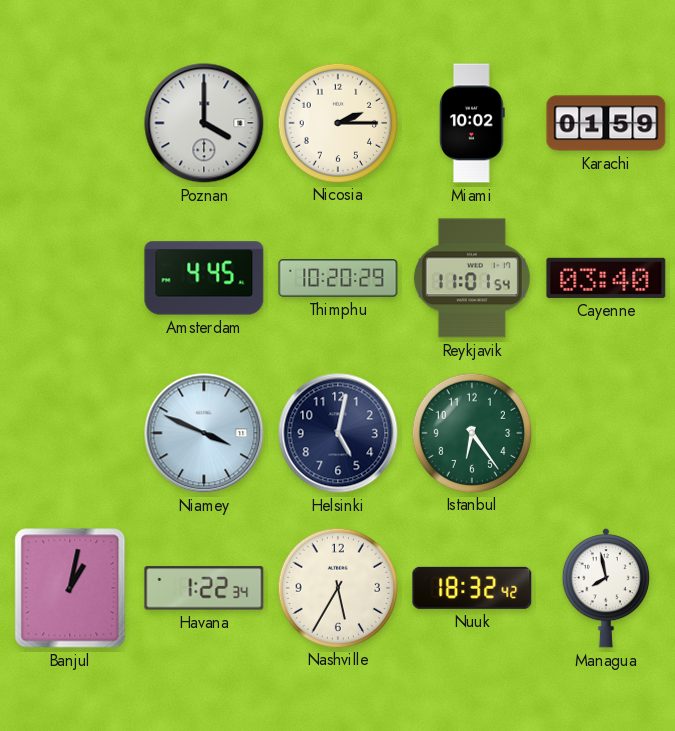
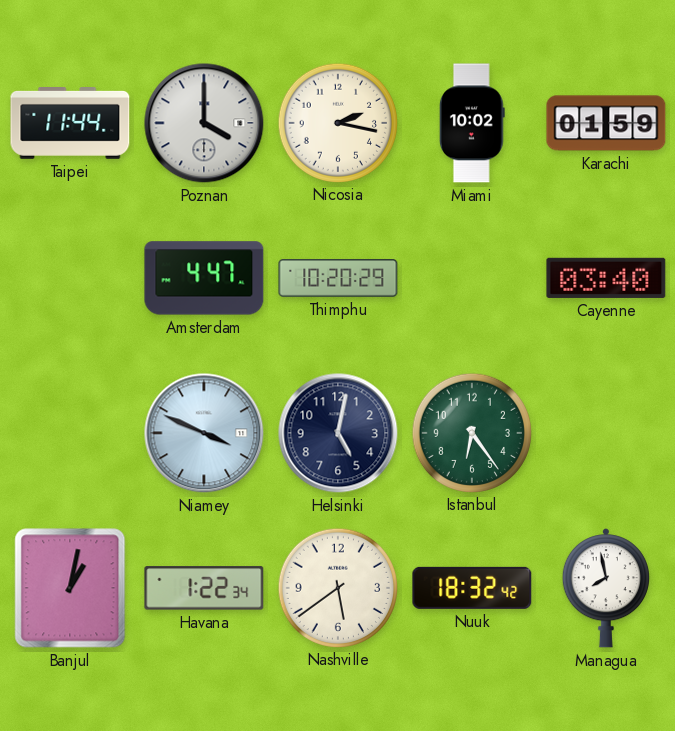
Taipei: none -> 11:44
Nicosia: 2:15 -> 2:17
Amsterdam: 4:45 -> 4:47
Reykjavik: 11:01 -> none
Nashville: 5:35 -> 5:39
